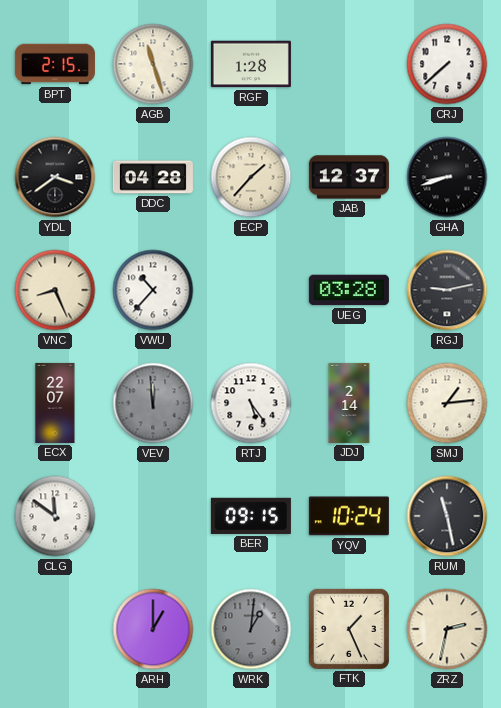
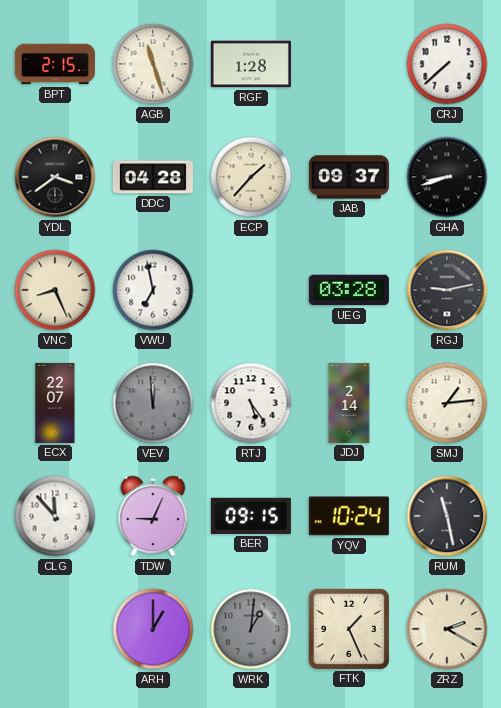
JAB: 12:37 -> 09:37
VWU: 10:37 -> 6:58
CLG: 11:51 -> 11:53
TDW: none -> 9:04
ZRZ: 2:32 -> 2:20
